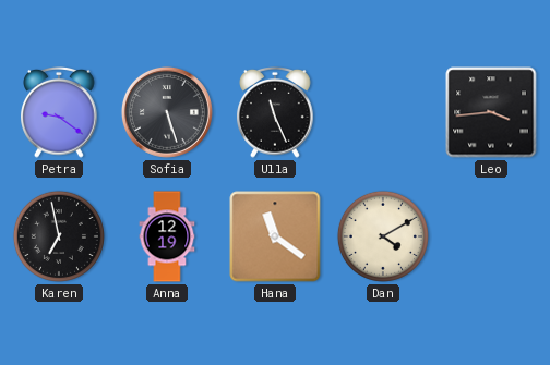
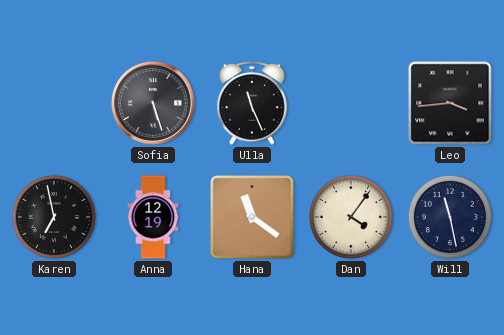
Petra: 9:21 -> none
Dan: 4:10 -> 4:06
Will: none -> 11:28
